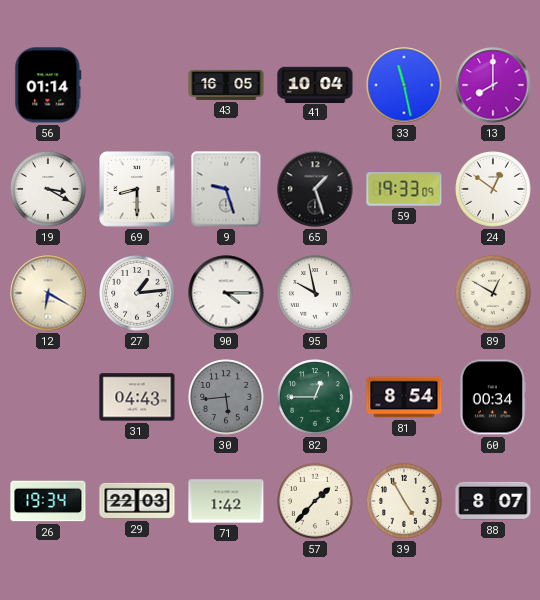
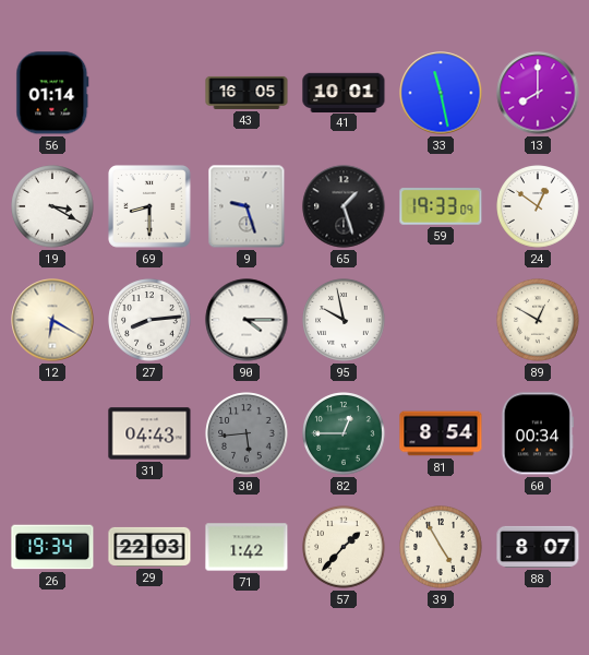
41: 10:04 -> 10:01
27: 1:14 -> 8:14
